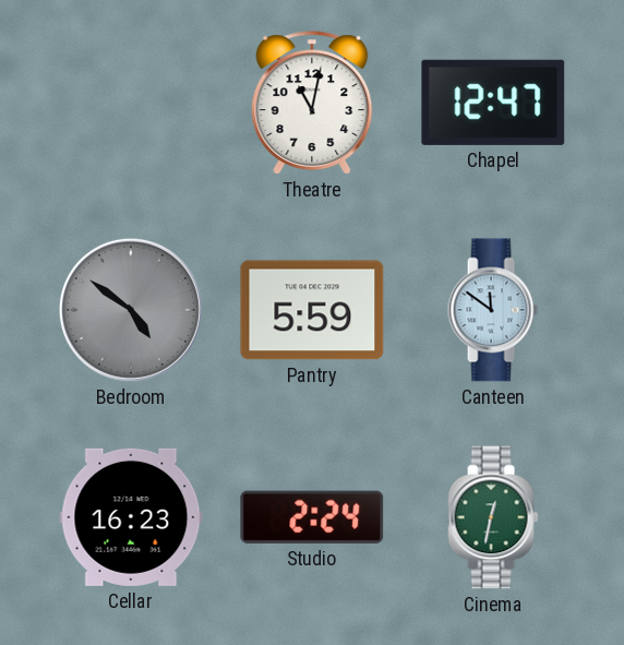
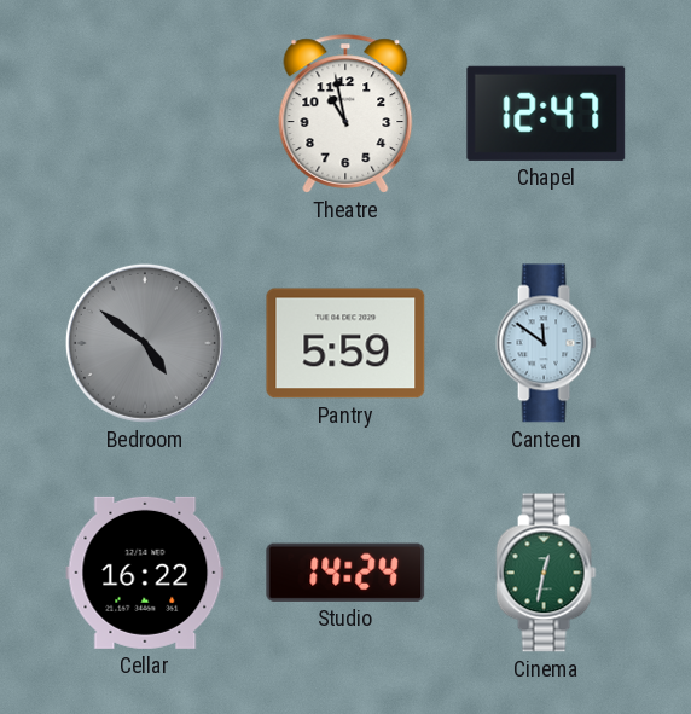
Theatre: 11:02 -> 10:58
Cellar: 16:23 -> 16:22
Studio: 2:24 -> 14:24
